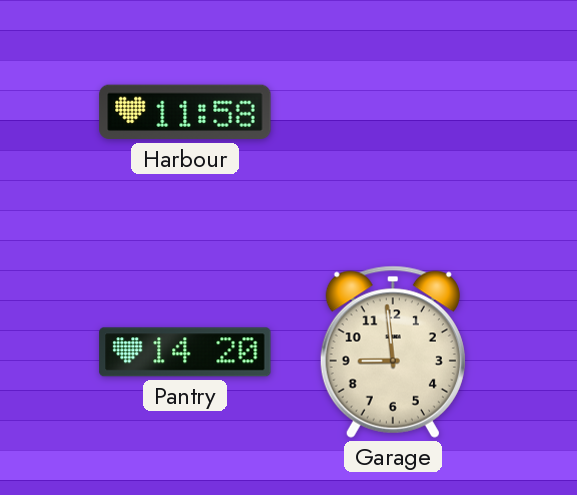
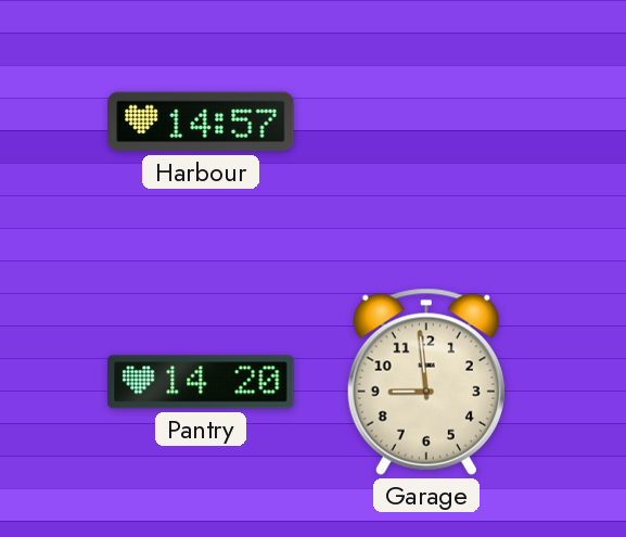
Harbour: 11:58 -> 14:57
